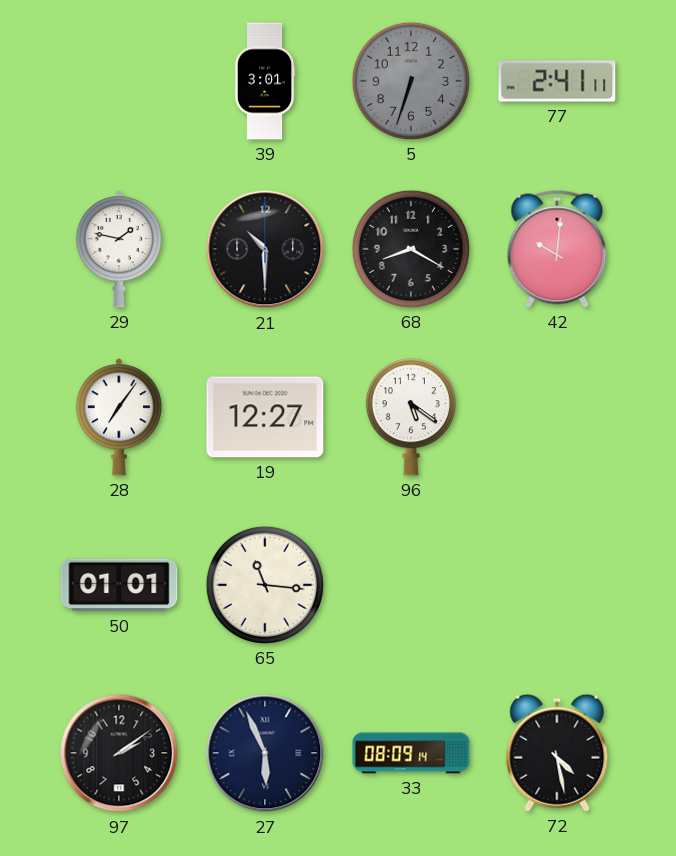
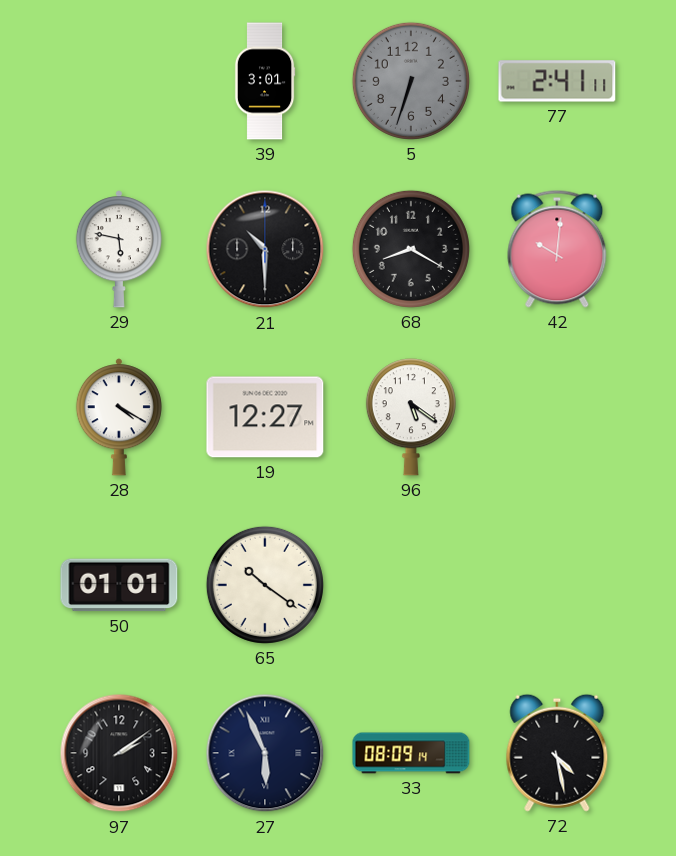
29: 1:47 -> 5:47
28: 7:06 -> 4:20
65: 11:16 -> 10:21
